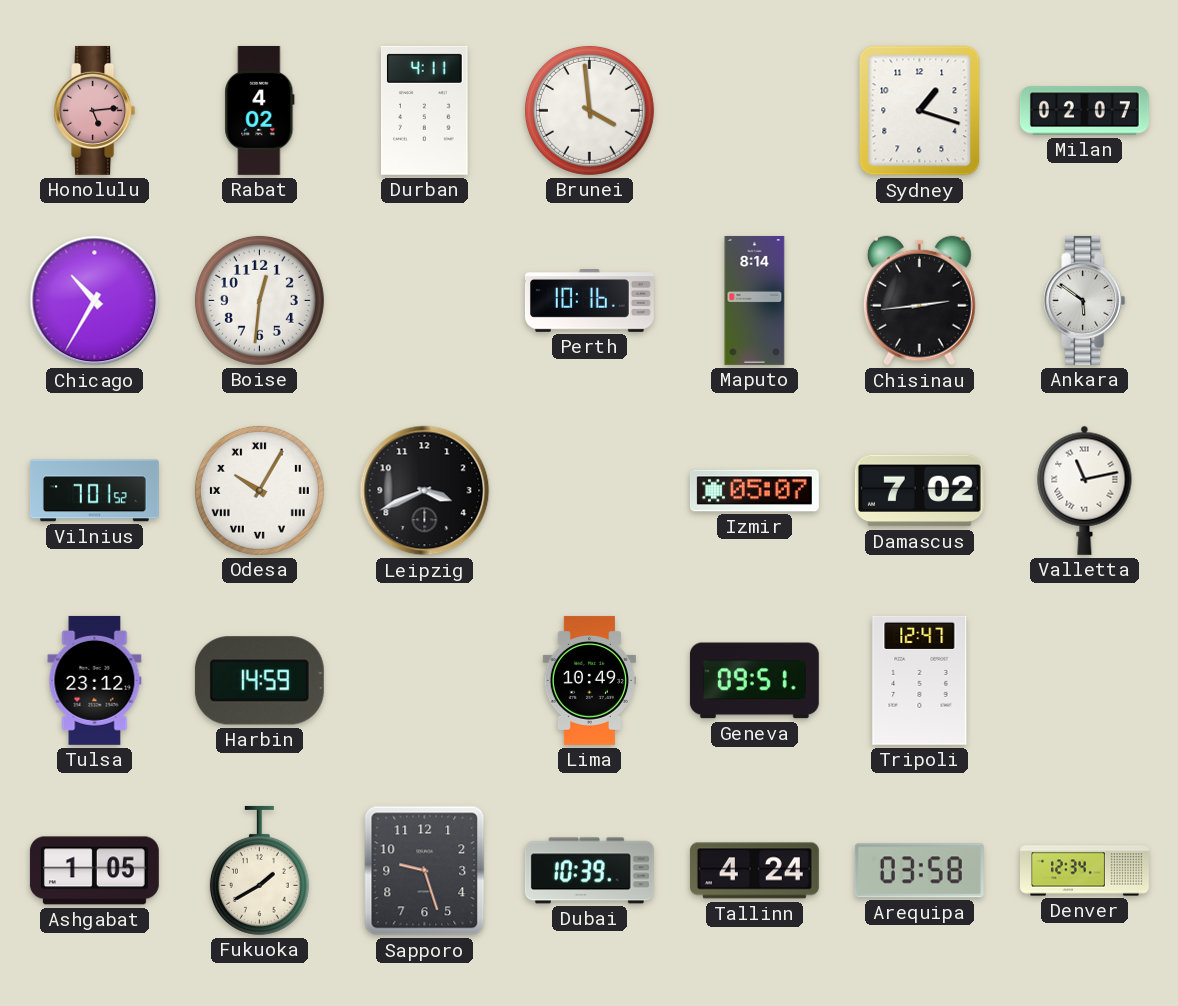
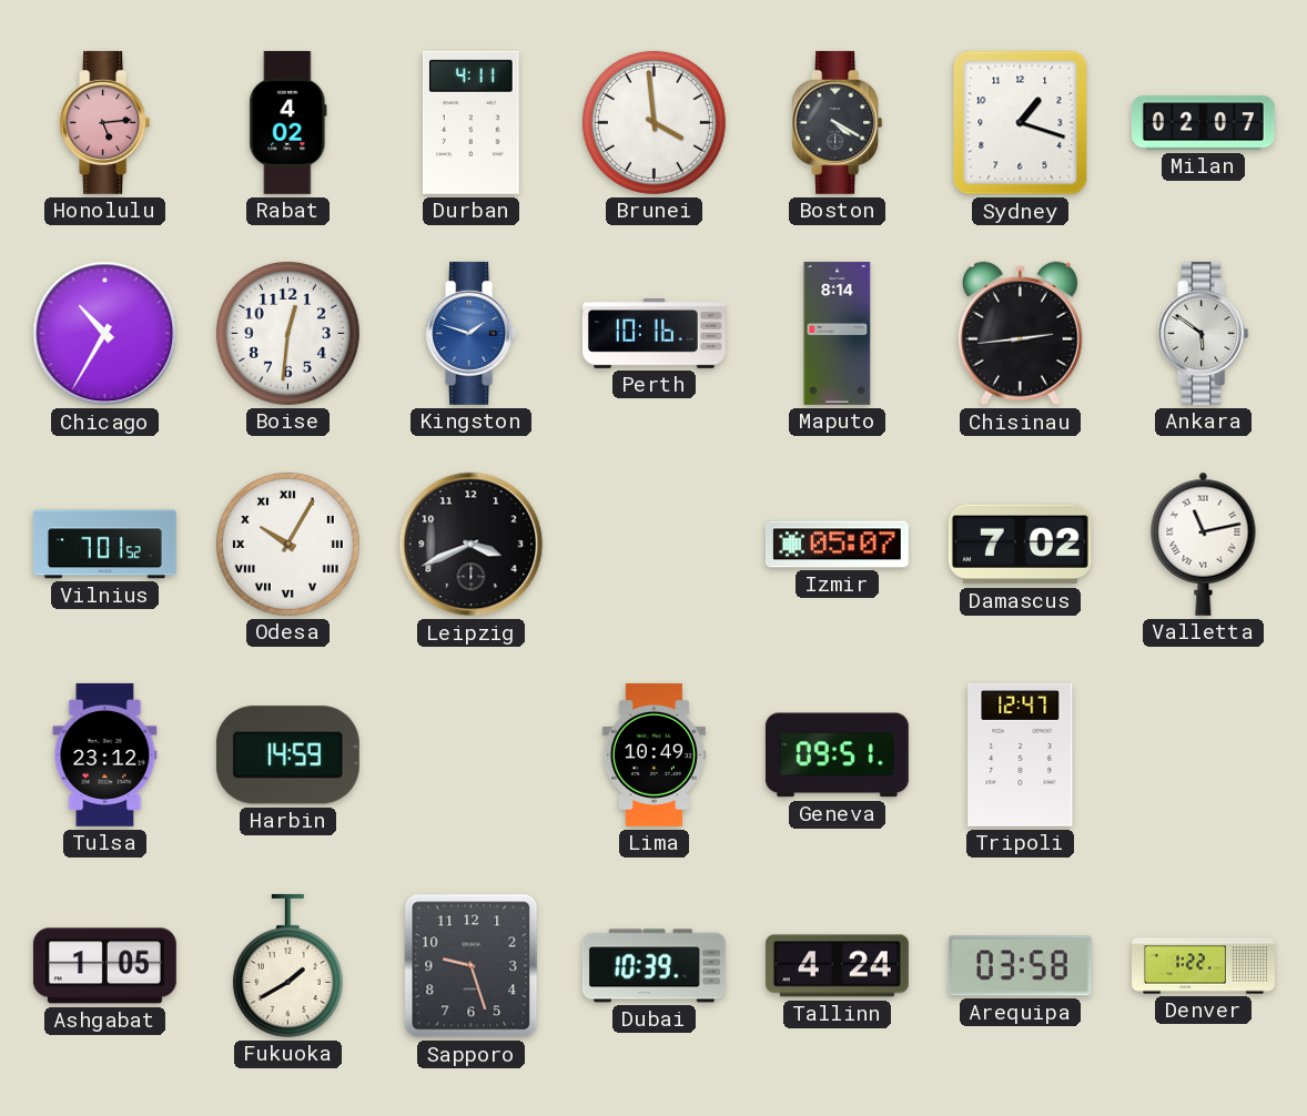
Boston: none -> 4:20
Kingston: none -> 1:48
Denver: 12:34 -> 1:22
